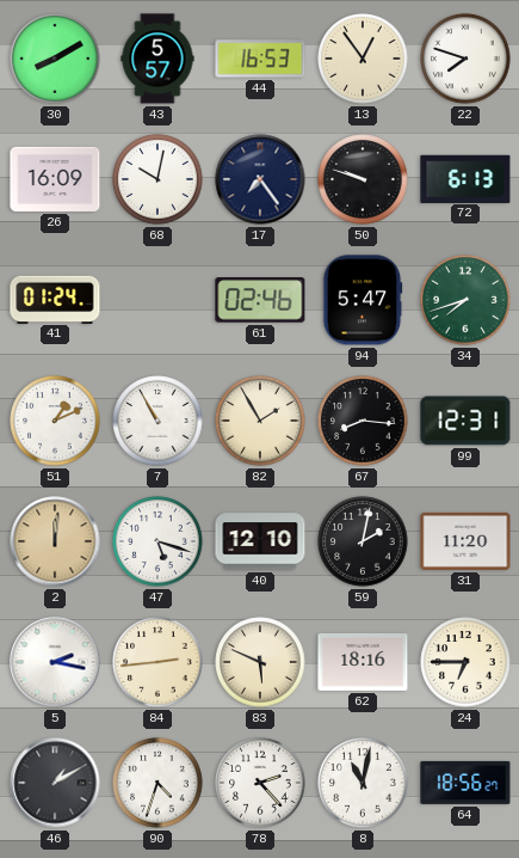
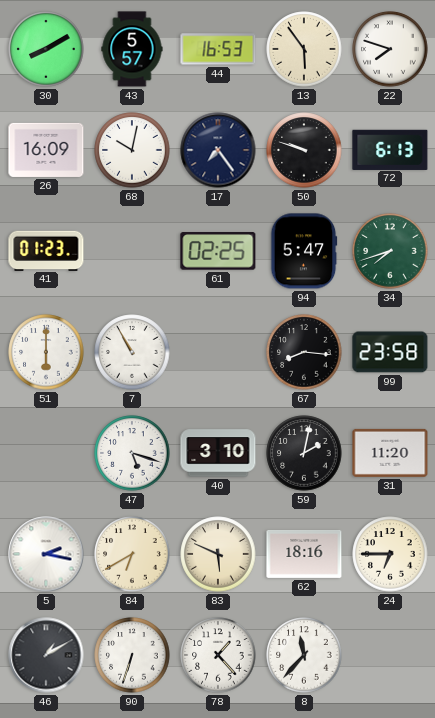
13: 12:54 -> 5:54
41: 01:24 -> 01:23
61: 02:46 -> 02:25
51: 1:11 -> 6:00
82: 1:55 -> none
99: 12:31 -> 23:58
2: 12:01 -> none
40: 12:10 -> 3:10
84: 2:44 -> 6:40
90: 4:33 -> 6:33
78: 2:23 -> 1:23
8: 11:02 -> 11:37
64: 18:56 -> none
